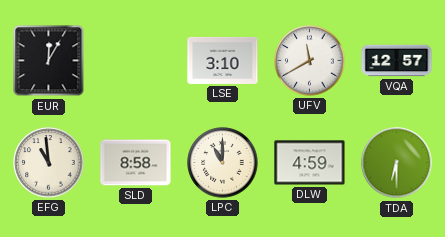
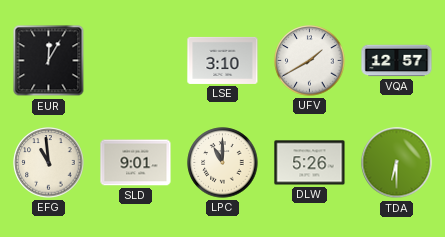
UFV: 11:40 -> 1:40
SLD: 8:58 -> 9:01
DLW: 4:59 -> 5:26
